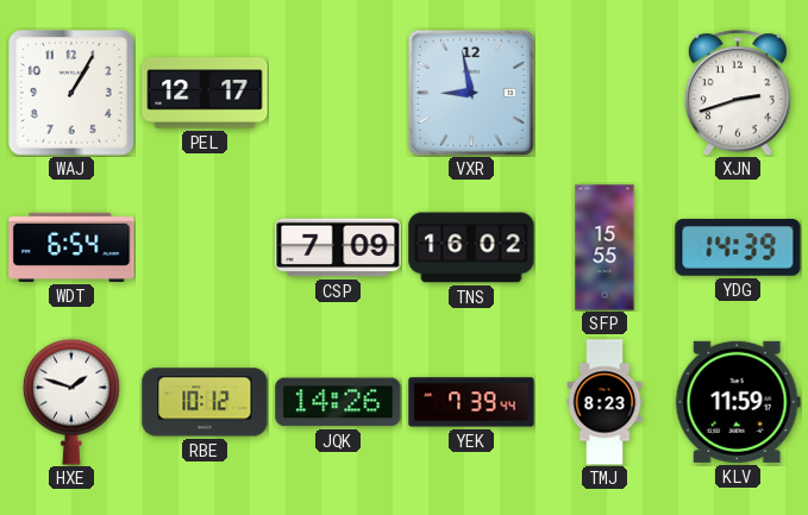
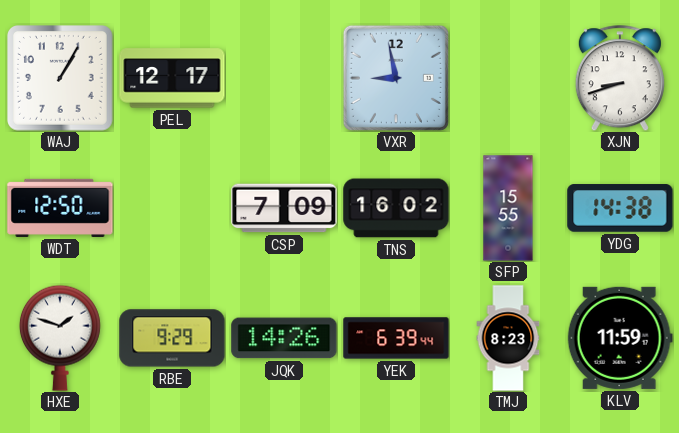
XJN: 2:42 -> 8:42
WDT: 6:54 -> 12:50
YDG: 14:39 -> 14:38
RBE: 10:12 -> 9:29
YEK: 7:39 -> 6:39
